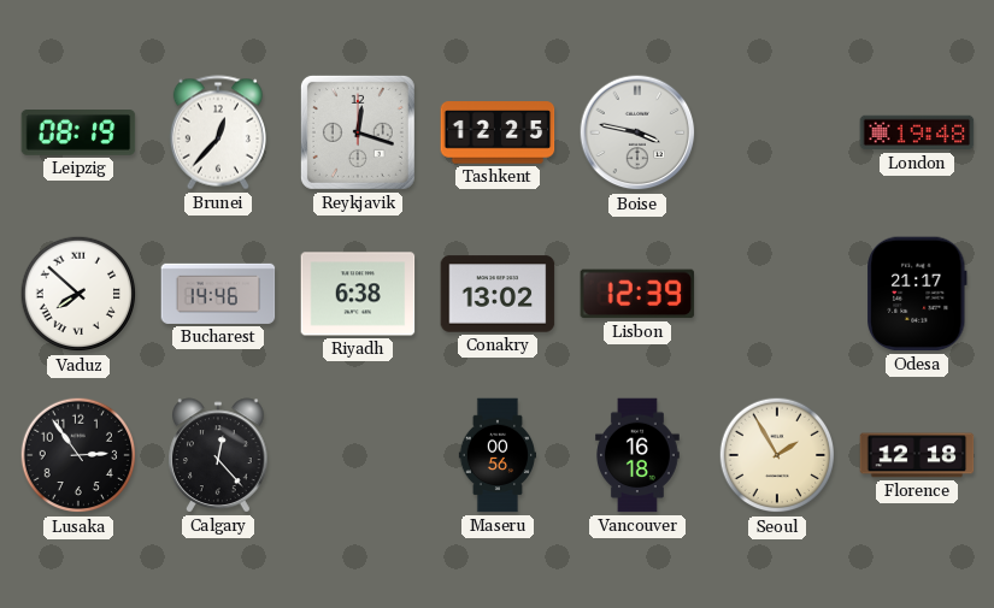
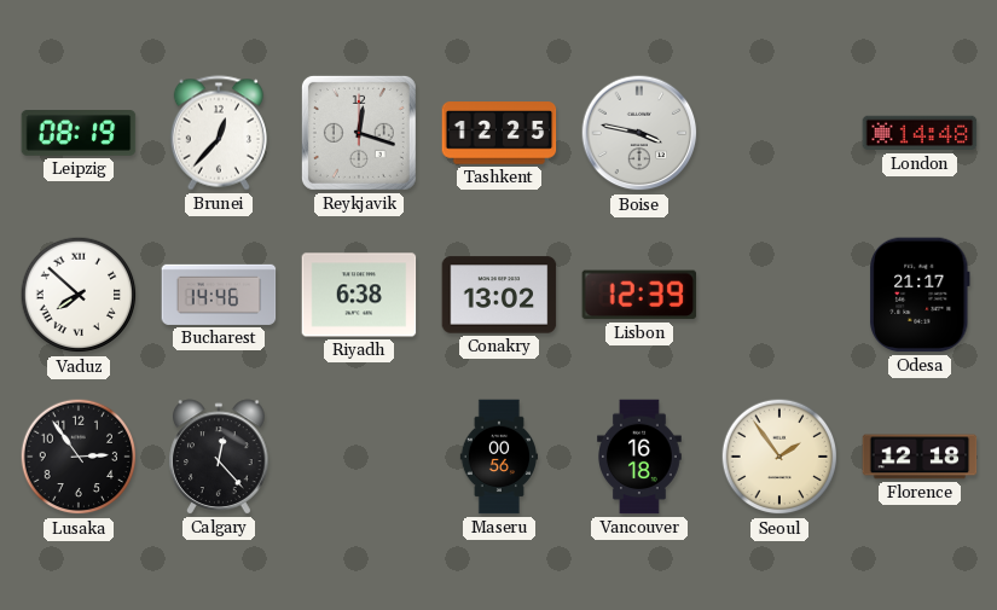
London: 19:48 -> 14:48
Seoul: 1:55 -> 1:54
